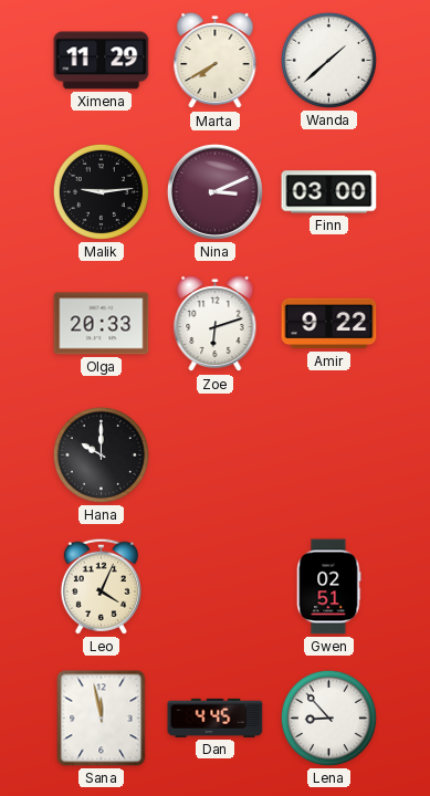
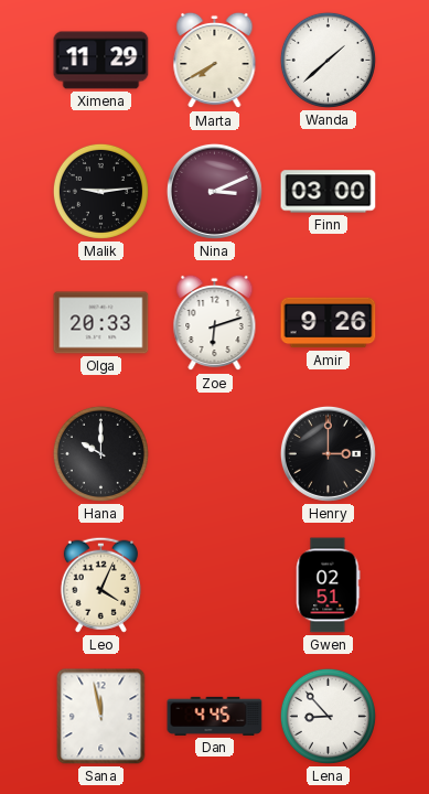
Amir: 9:22 -> 9:26
Henry: none -> 3:00
